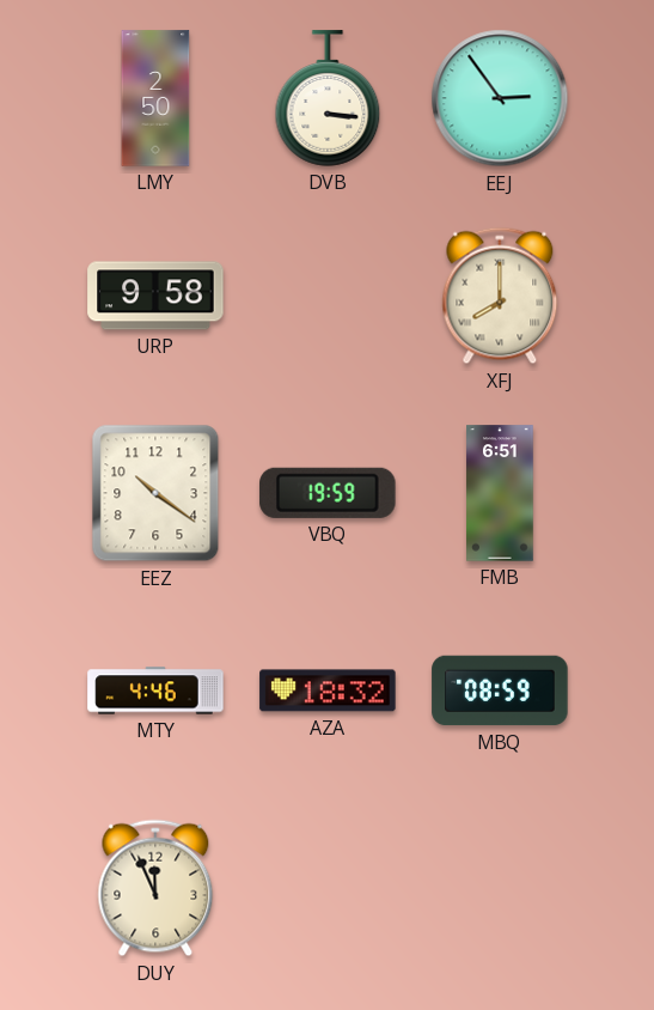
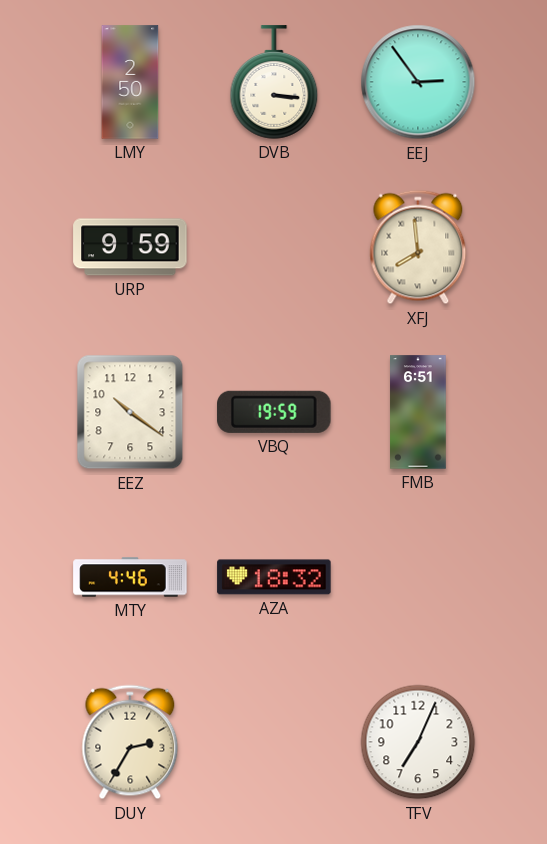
URP: 9:58 -> 9:59
XFJ: 8:00 -> 7:59
MBQ: 08:59 -> none
DUY: 11:56 -> 2:35
TFV: none -> 7:04
